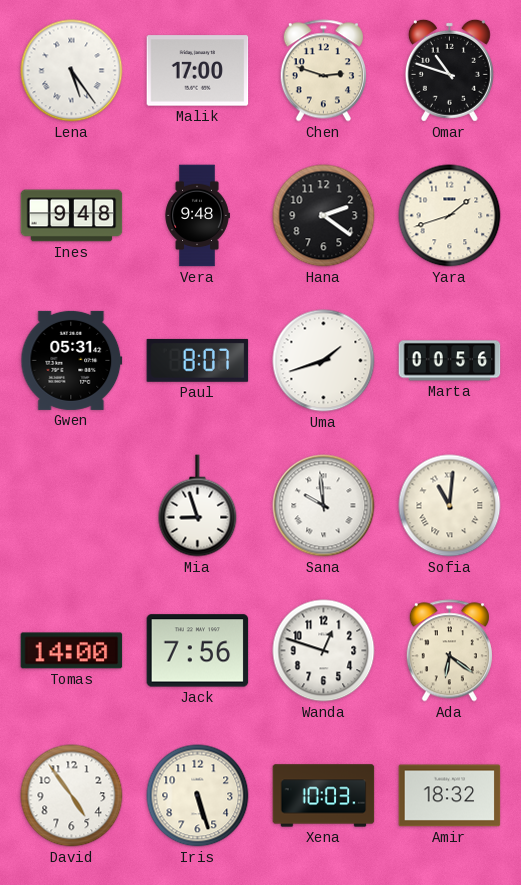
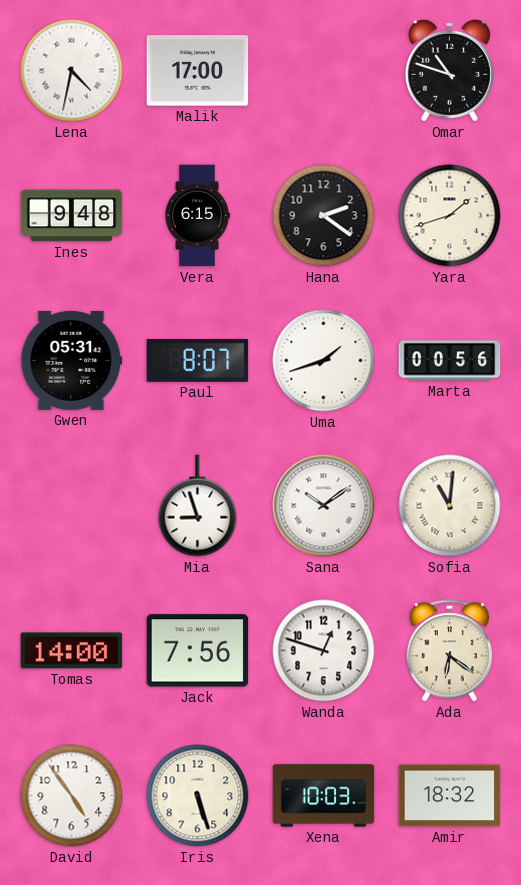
Lena: 5:24 -> 4:32
Chen: 2:48 -> none
Vera: 9:48 -> 6:15
Sana: 9:59 -> 10:09
